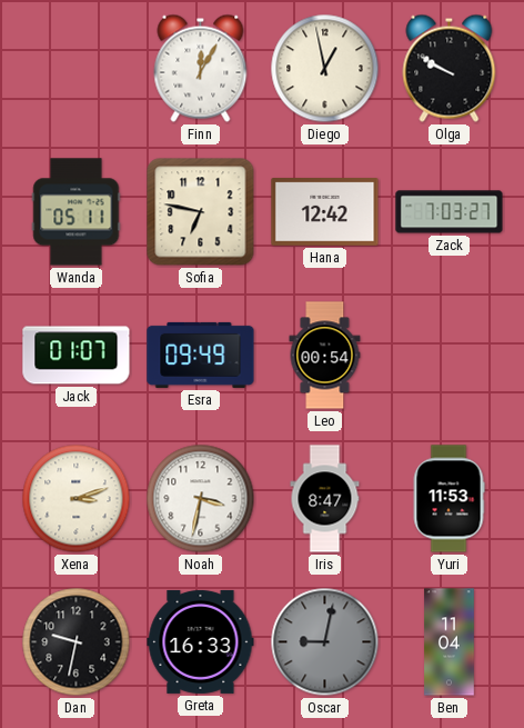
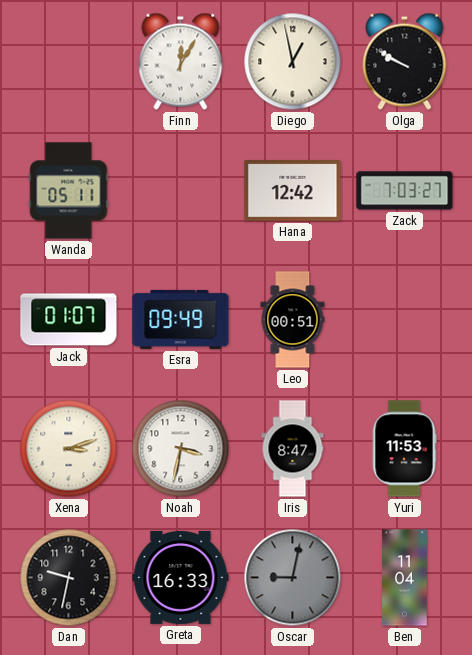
Sofia: 6:47 -> none
Leo: 00:54 -> 00:51
